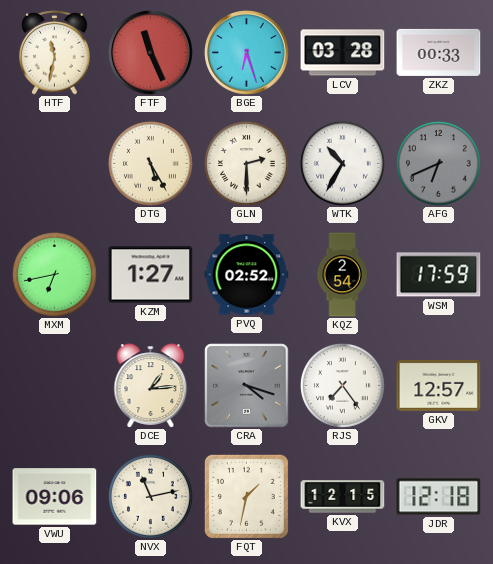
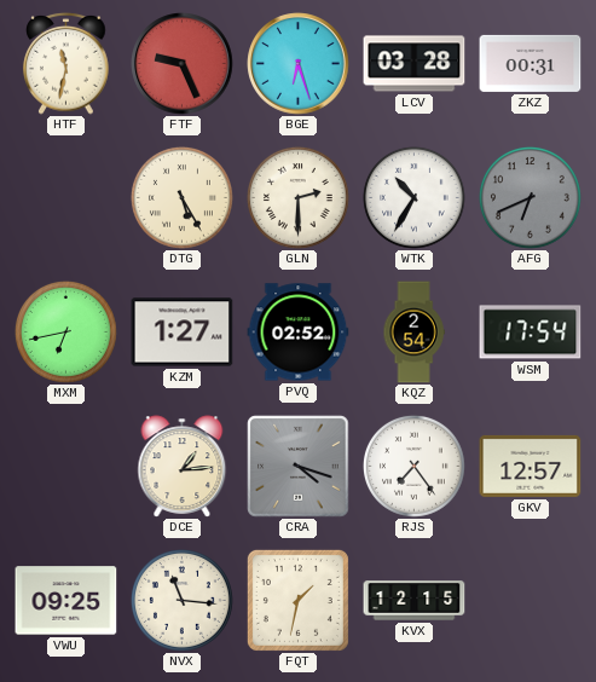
FTF: 11:26 -> 9:26
ZKZ: 00:33 -> 00:31
WSM: 17:59 -> 17:54
VWU: 09:06 -> 09:25
NVX: 11:13 -> 11:16
JDR: 12:18 -> none
